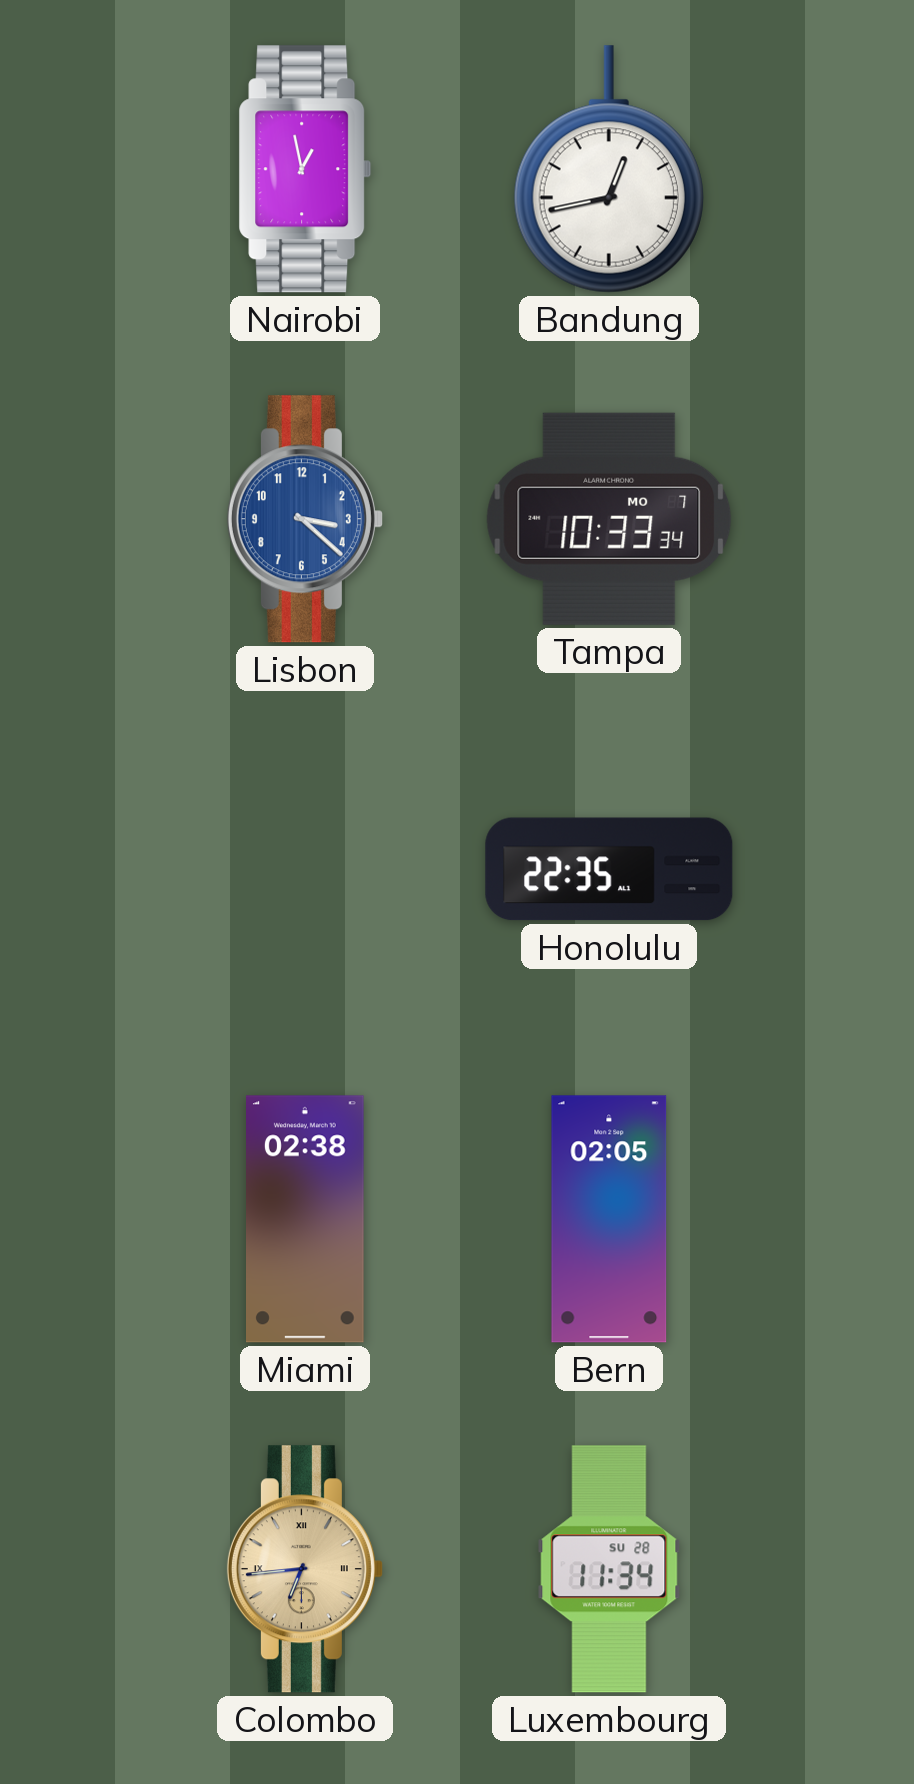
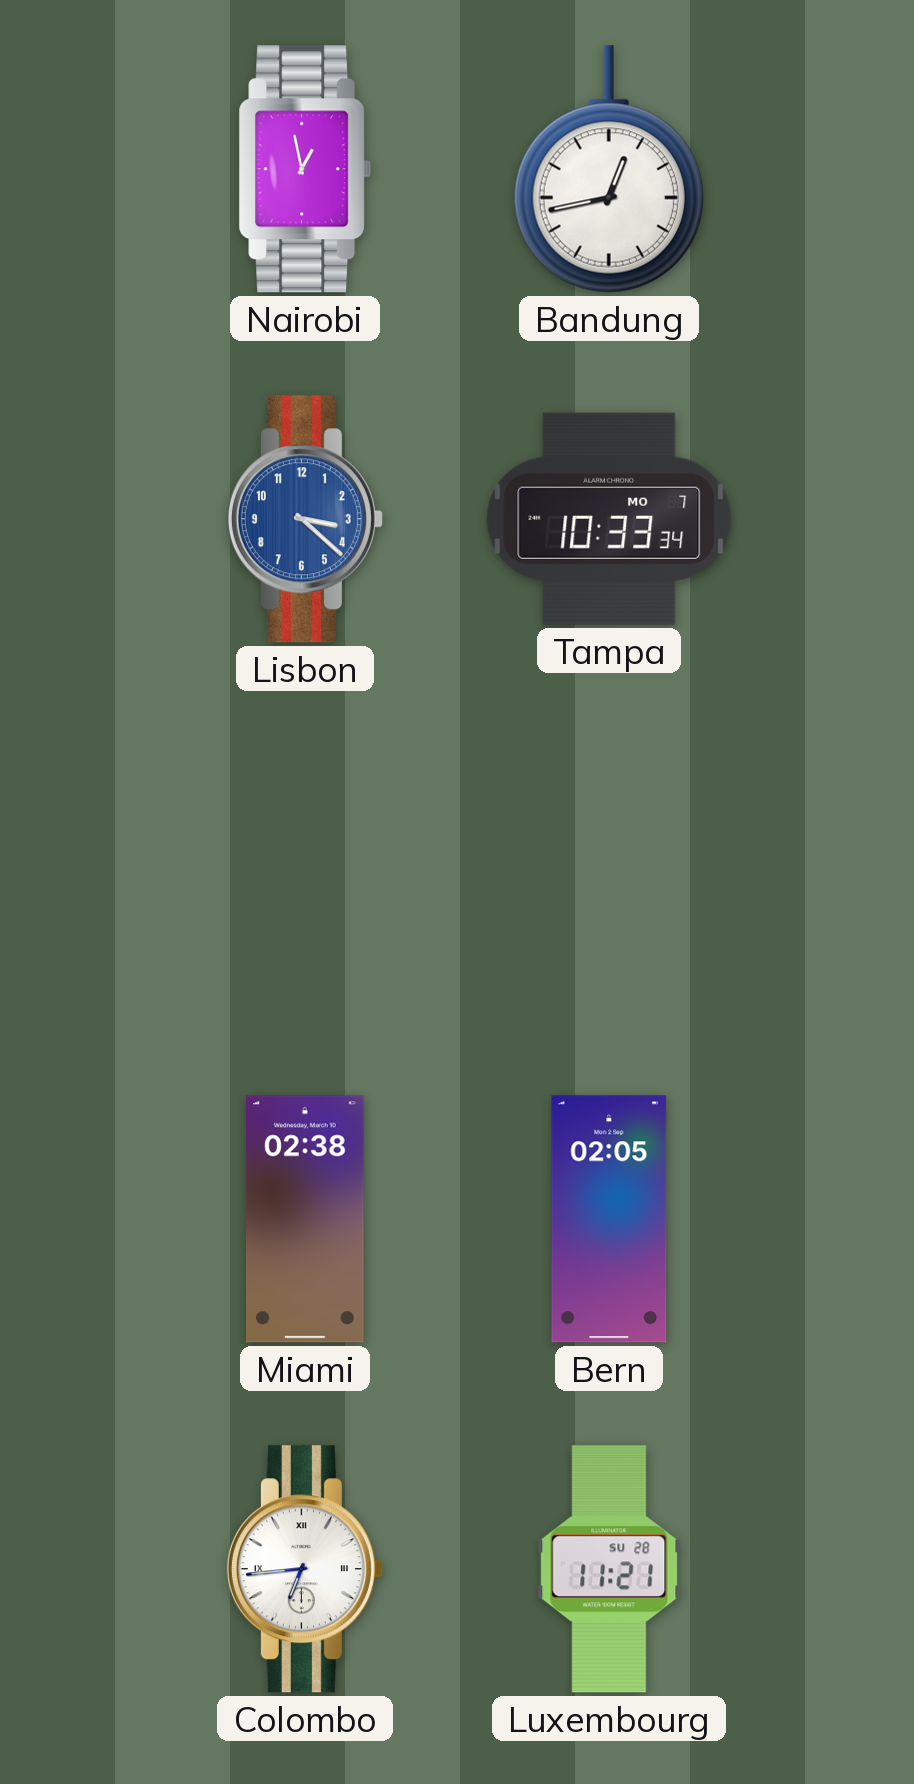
Honolulu: 22:35 -> none
Colombo dial: champagne -> white
Luxembourg: 11:34 -> 11:21
